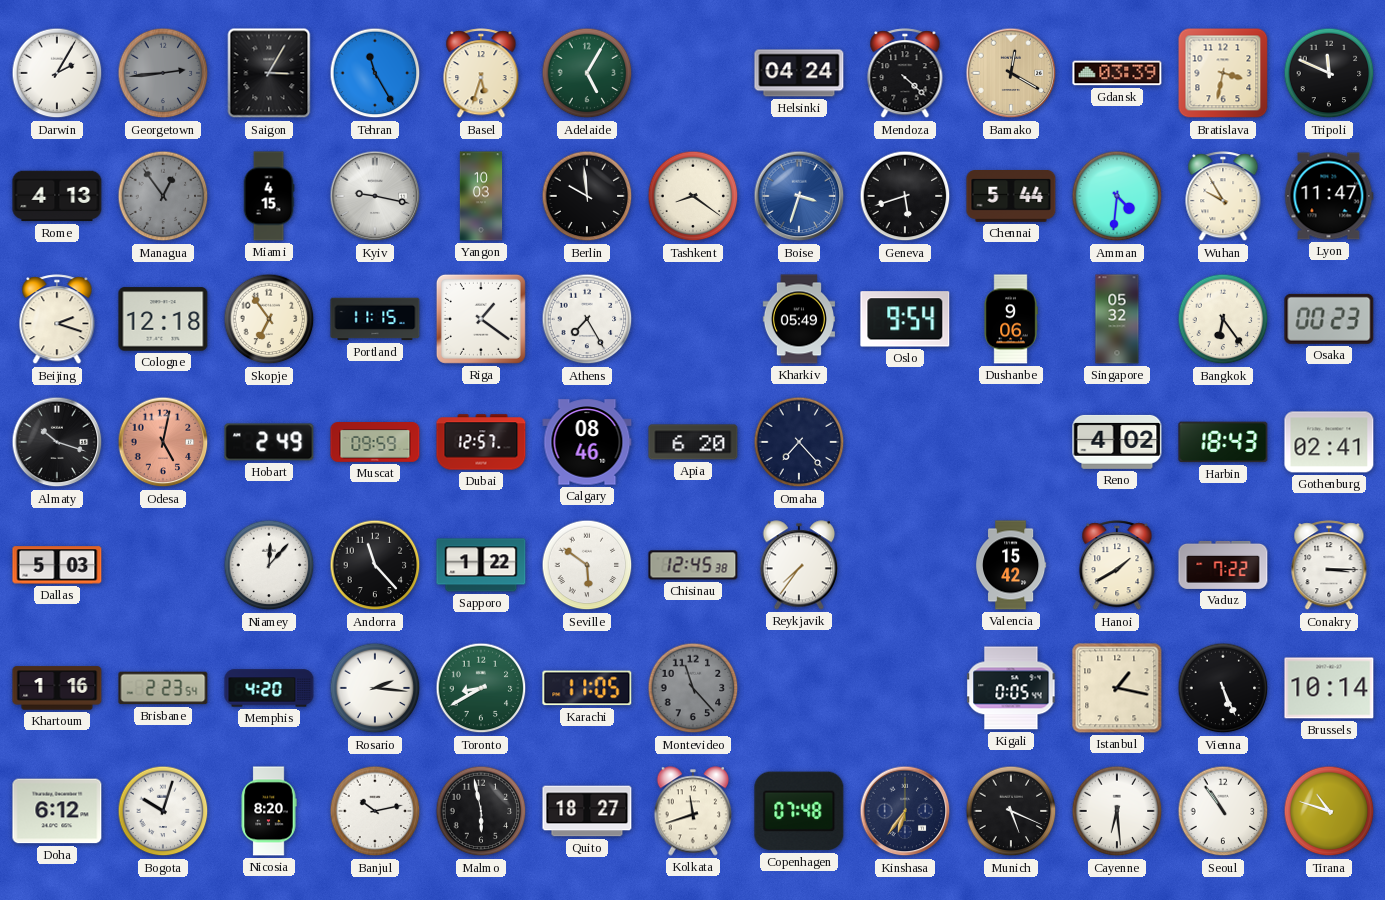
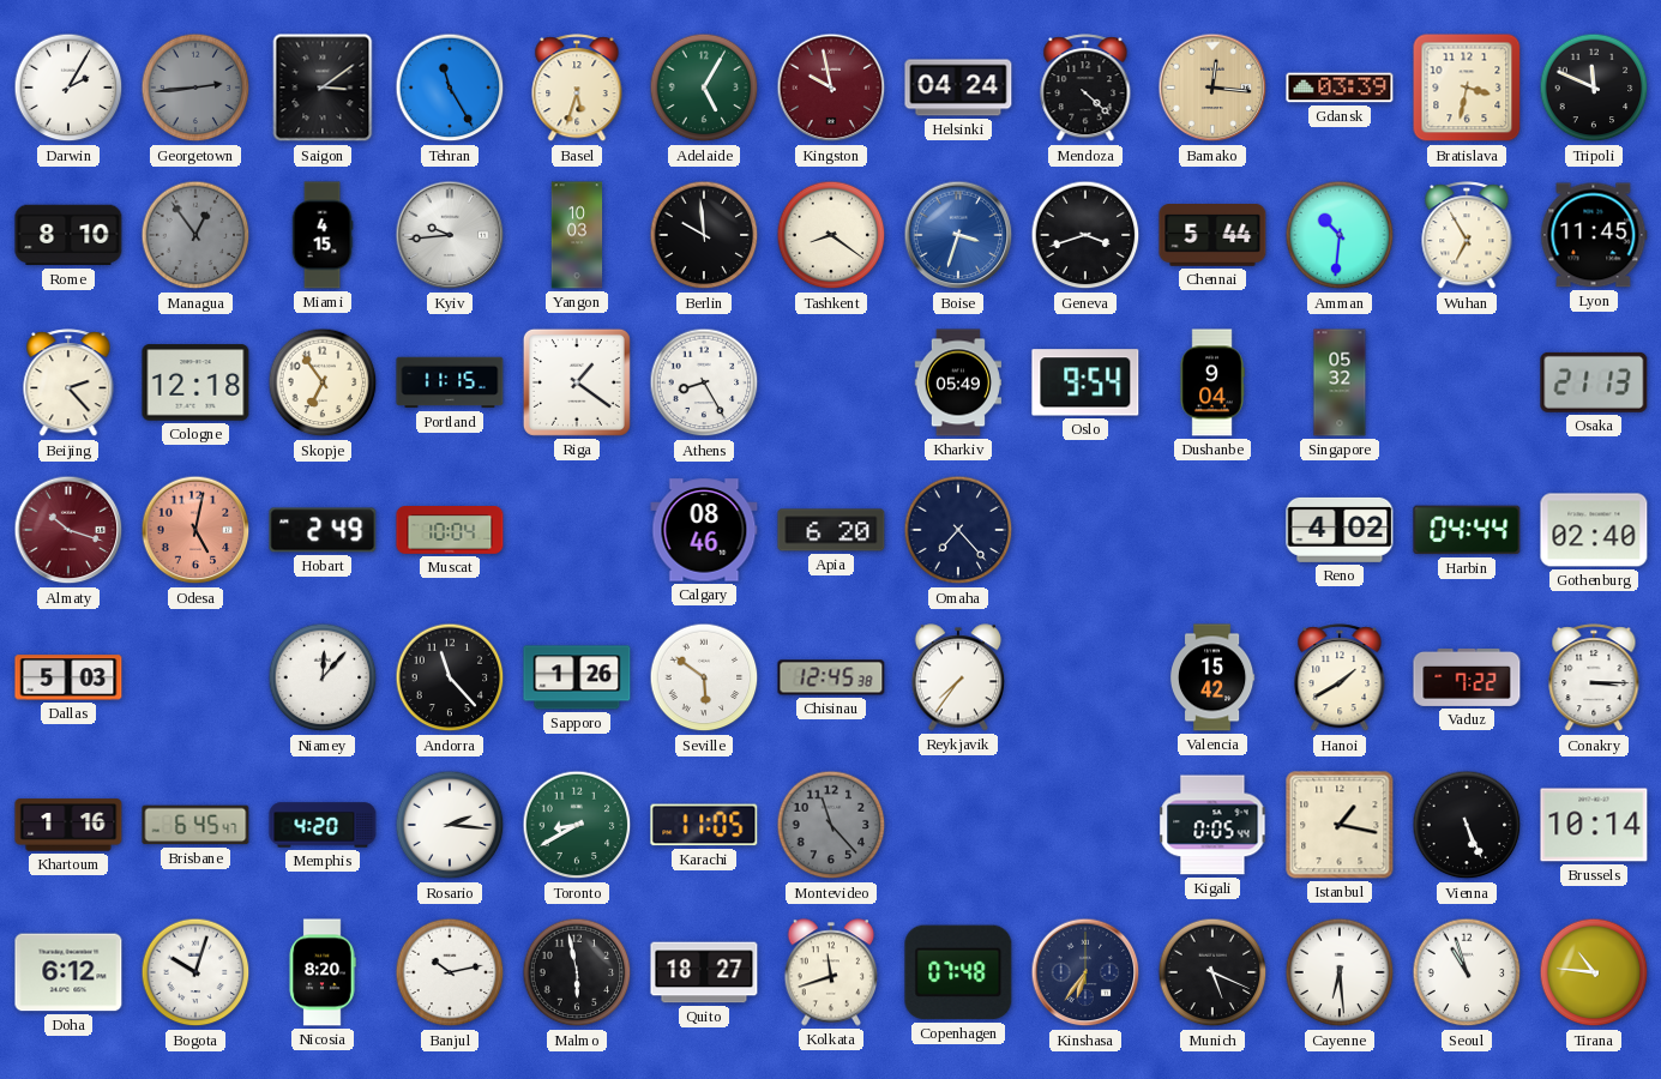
Saigon: 3:05 -> 3:09
Kingston: none -> 9:58
Bamako: 12:20 -> 12:16
Rome: 4:13 -> 8:10
Kyiv: 9:17 -> 9:44
Geneva: 5:42 -> 3:42
Amman: 4:31 -> 10:31
Wuhan: 9:55 -> 6:55
Lyon: 11:47 -> 11:45
Beijing: 2:18 -> 2:23
Athens: 7:25 -> 8:25
Dushanbe: 9:06 -> 9:04
Bangkok: 6:24 -> none
Osaka: 00:23 -> 21:13
Almaty dial: black -> burgundy
Muscat: 09:59 -> 10:04
Dubai: 12:57 -> none
Harbin: 18:43 -> 04:44
Gothenburg: 02:41 -> 02:40
Sapporo: 1:22 -> 1:26
Brisbane: 2:23 -> 6:45
Seoul: 10:54 -> 10:57
Tirana: 10:48 -> 10:46
